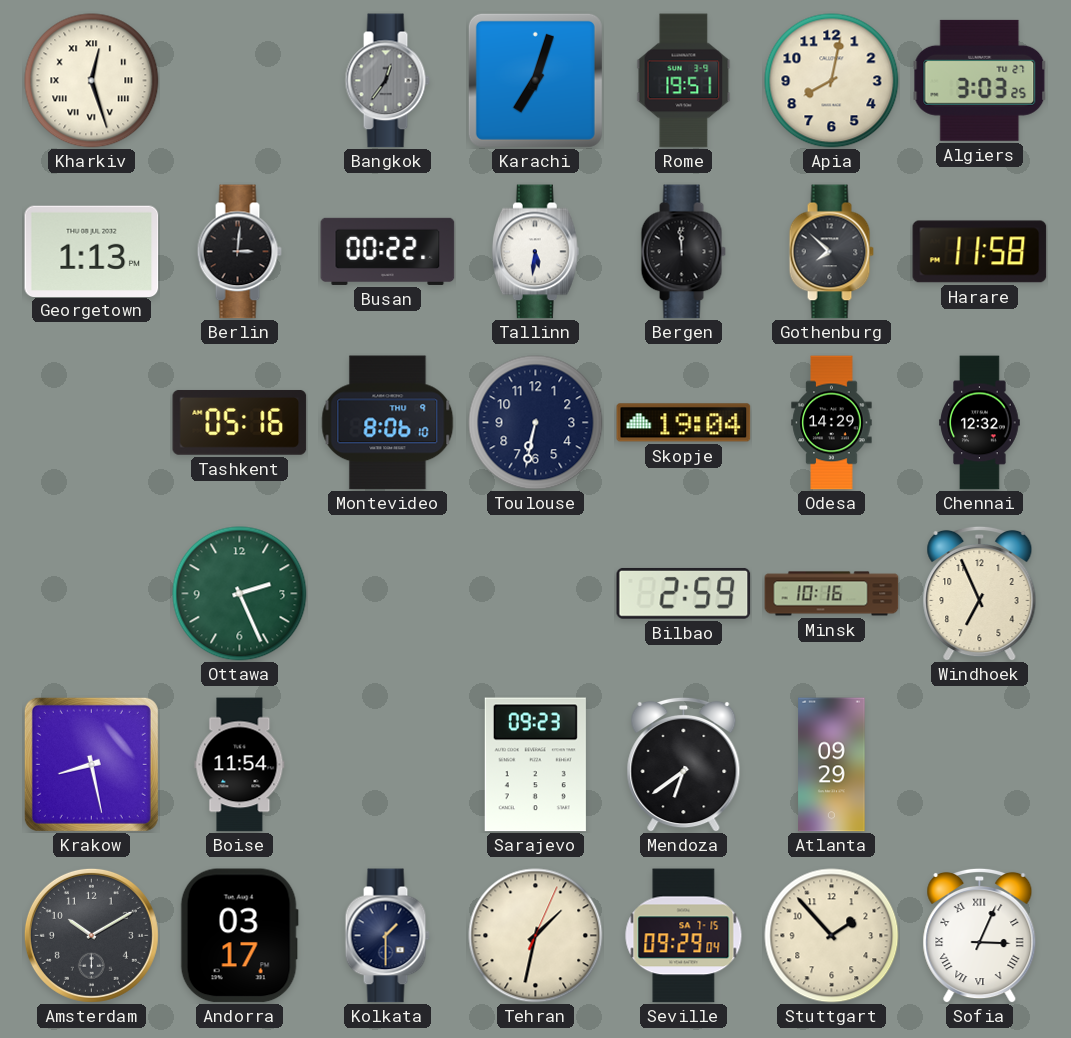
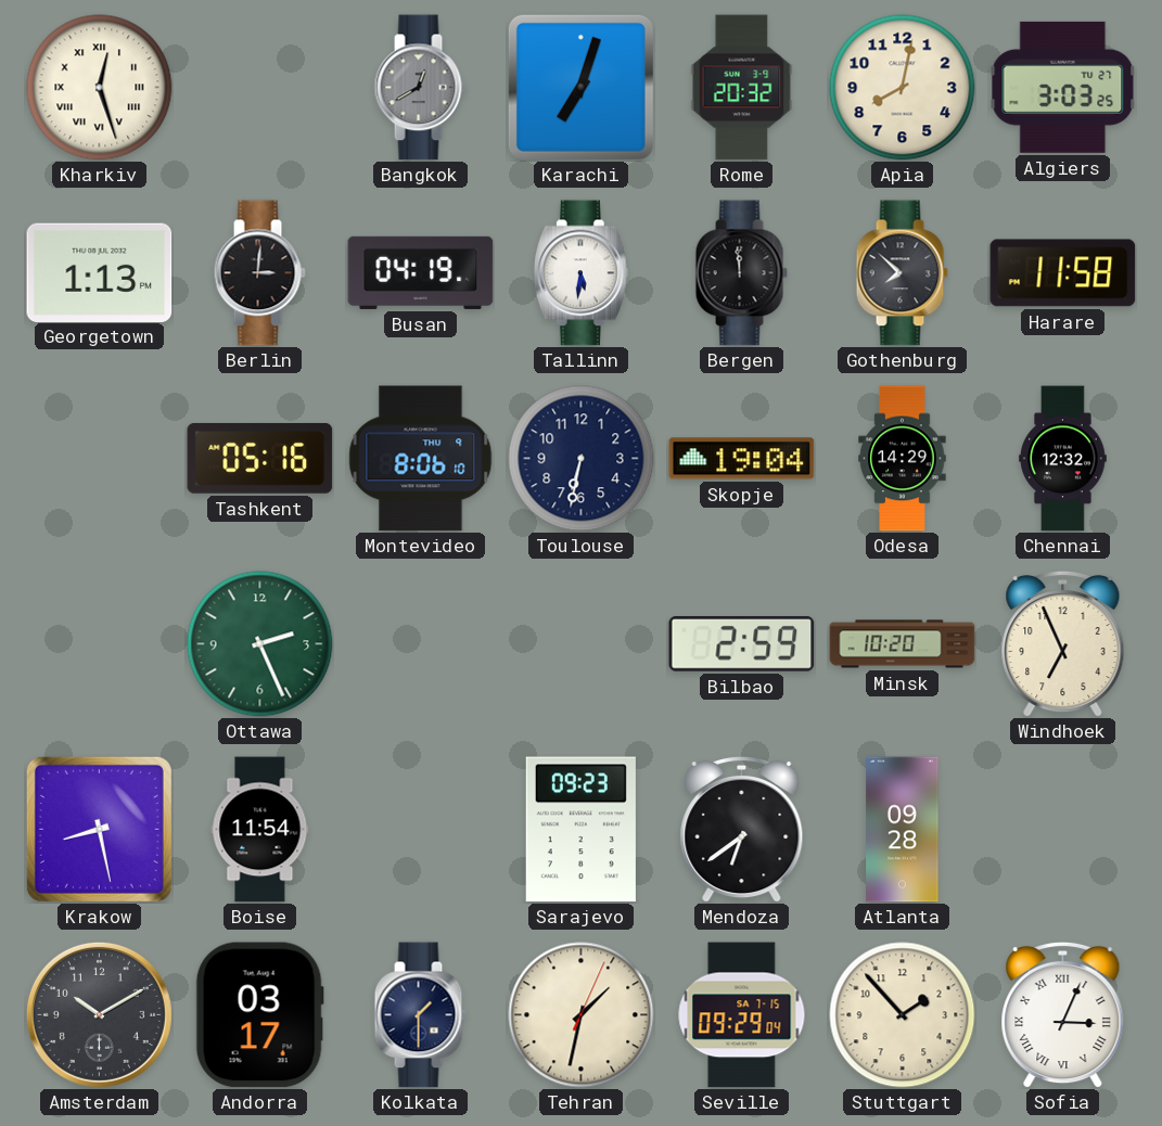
Bangkok: 12:36 -> 12:40
Rome: 19:51 -> 20:32
Busan: 00:22 -> 04:19
Minsk: 10:16 -> 10:20
Atlanta: 09:29 -> 09:28
